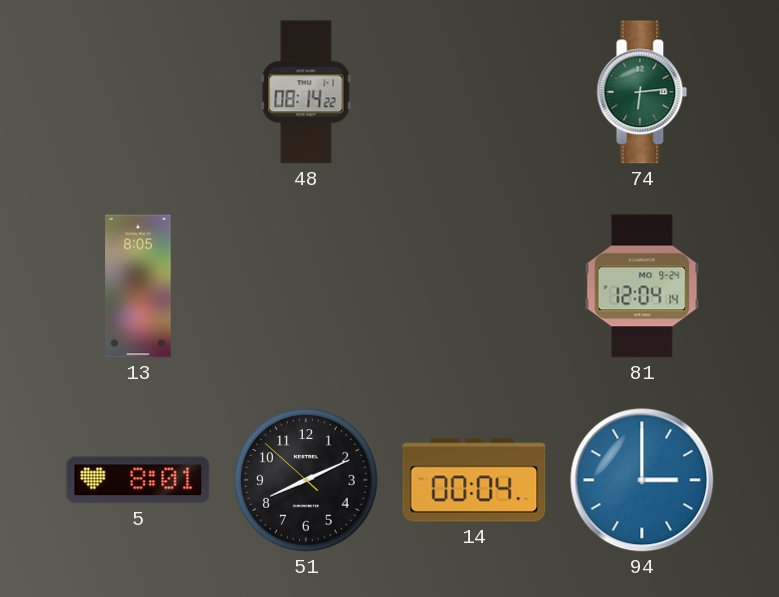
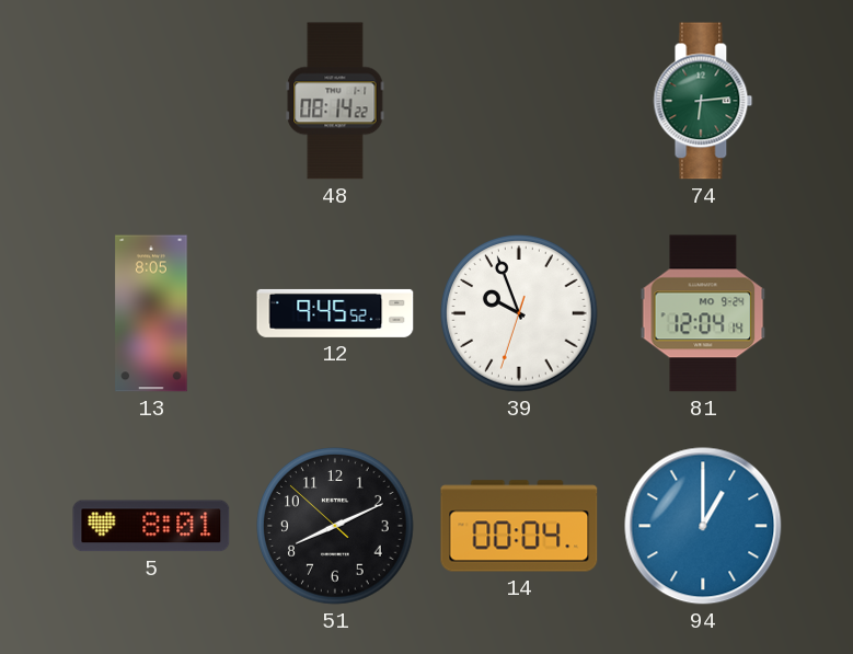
12: none -> 9:45
39: none -> 9:56
94: 3:00 -> 1:00
